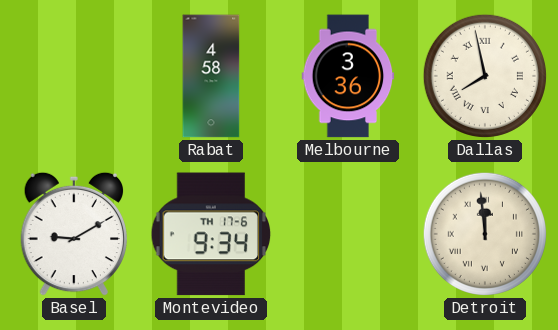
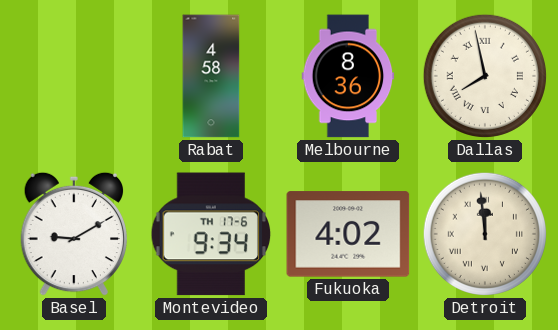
Melbourne: 3:36 -> 8:36
Fukuoka: none -> 4:02
